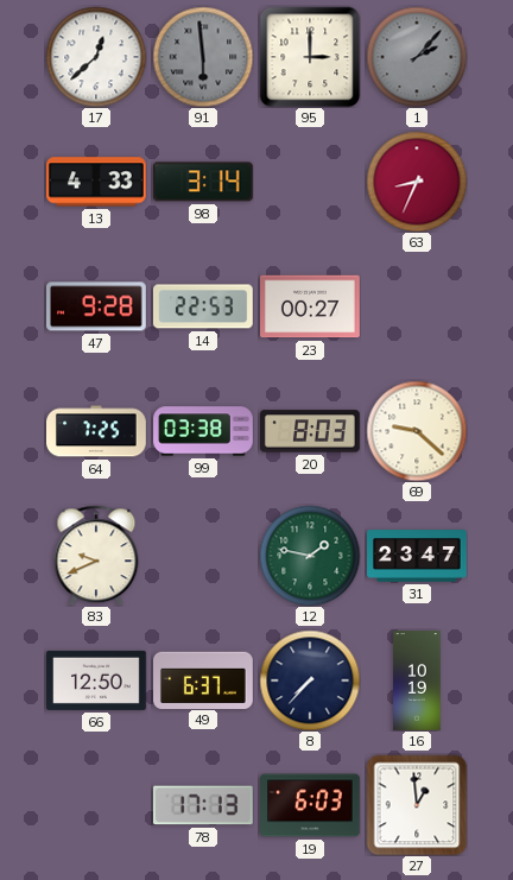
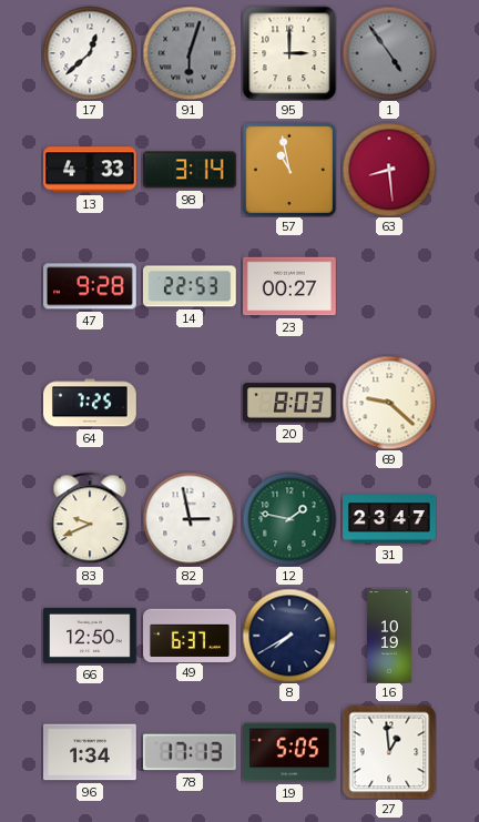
91: 5:59 -> 6:03
1: 2:07 -> 4:54
57: none -> 10:58
63: 8:34 -> 8:29
99: 03:38 -> none
82: none -> 2:58
8: 7:37 -> 7:40
96: none -> 1:34
19: 6:03 -> 5:05
